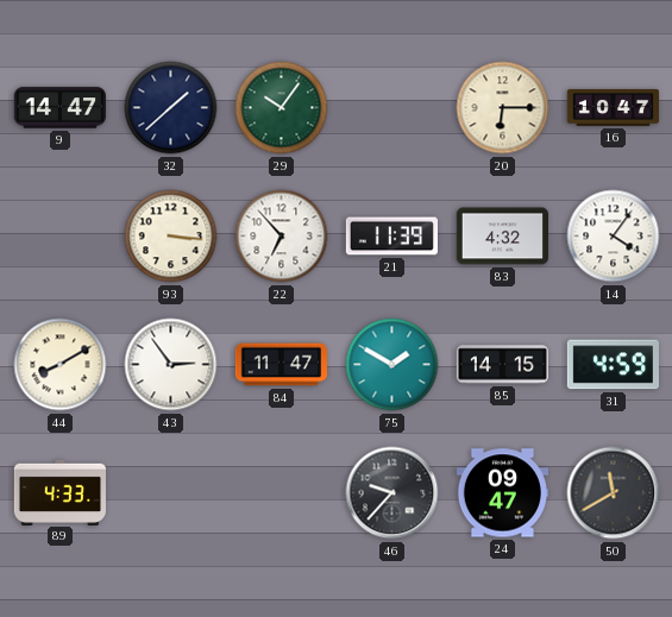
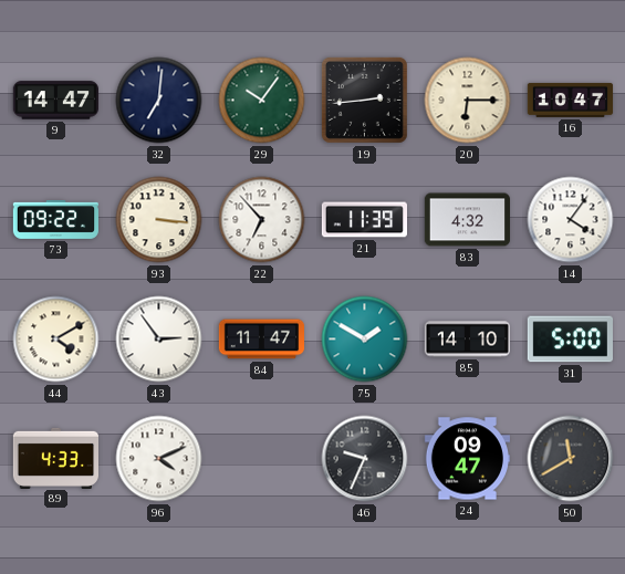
32: 1:38 -> 7:01
19: none -> 2:44
73: none -> 09:22
44: 8:10 -> 4:10
85: 14:15 -> 14:10
31: 4:59 -> 5:00
96: none -> 4:11
46: 9:37 -> 9:34
